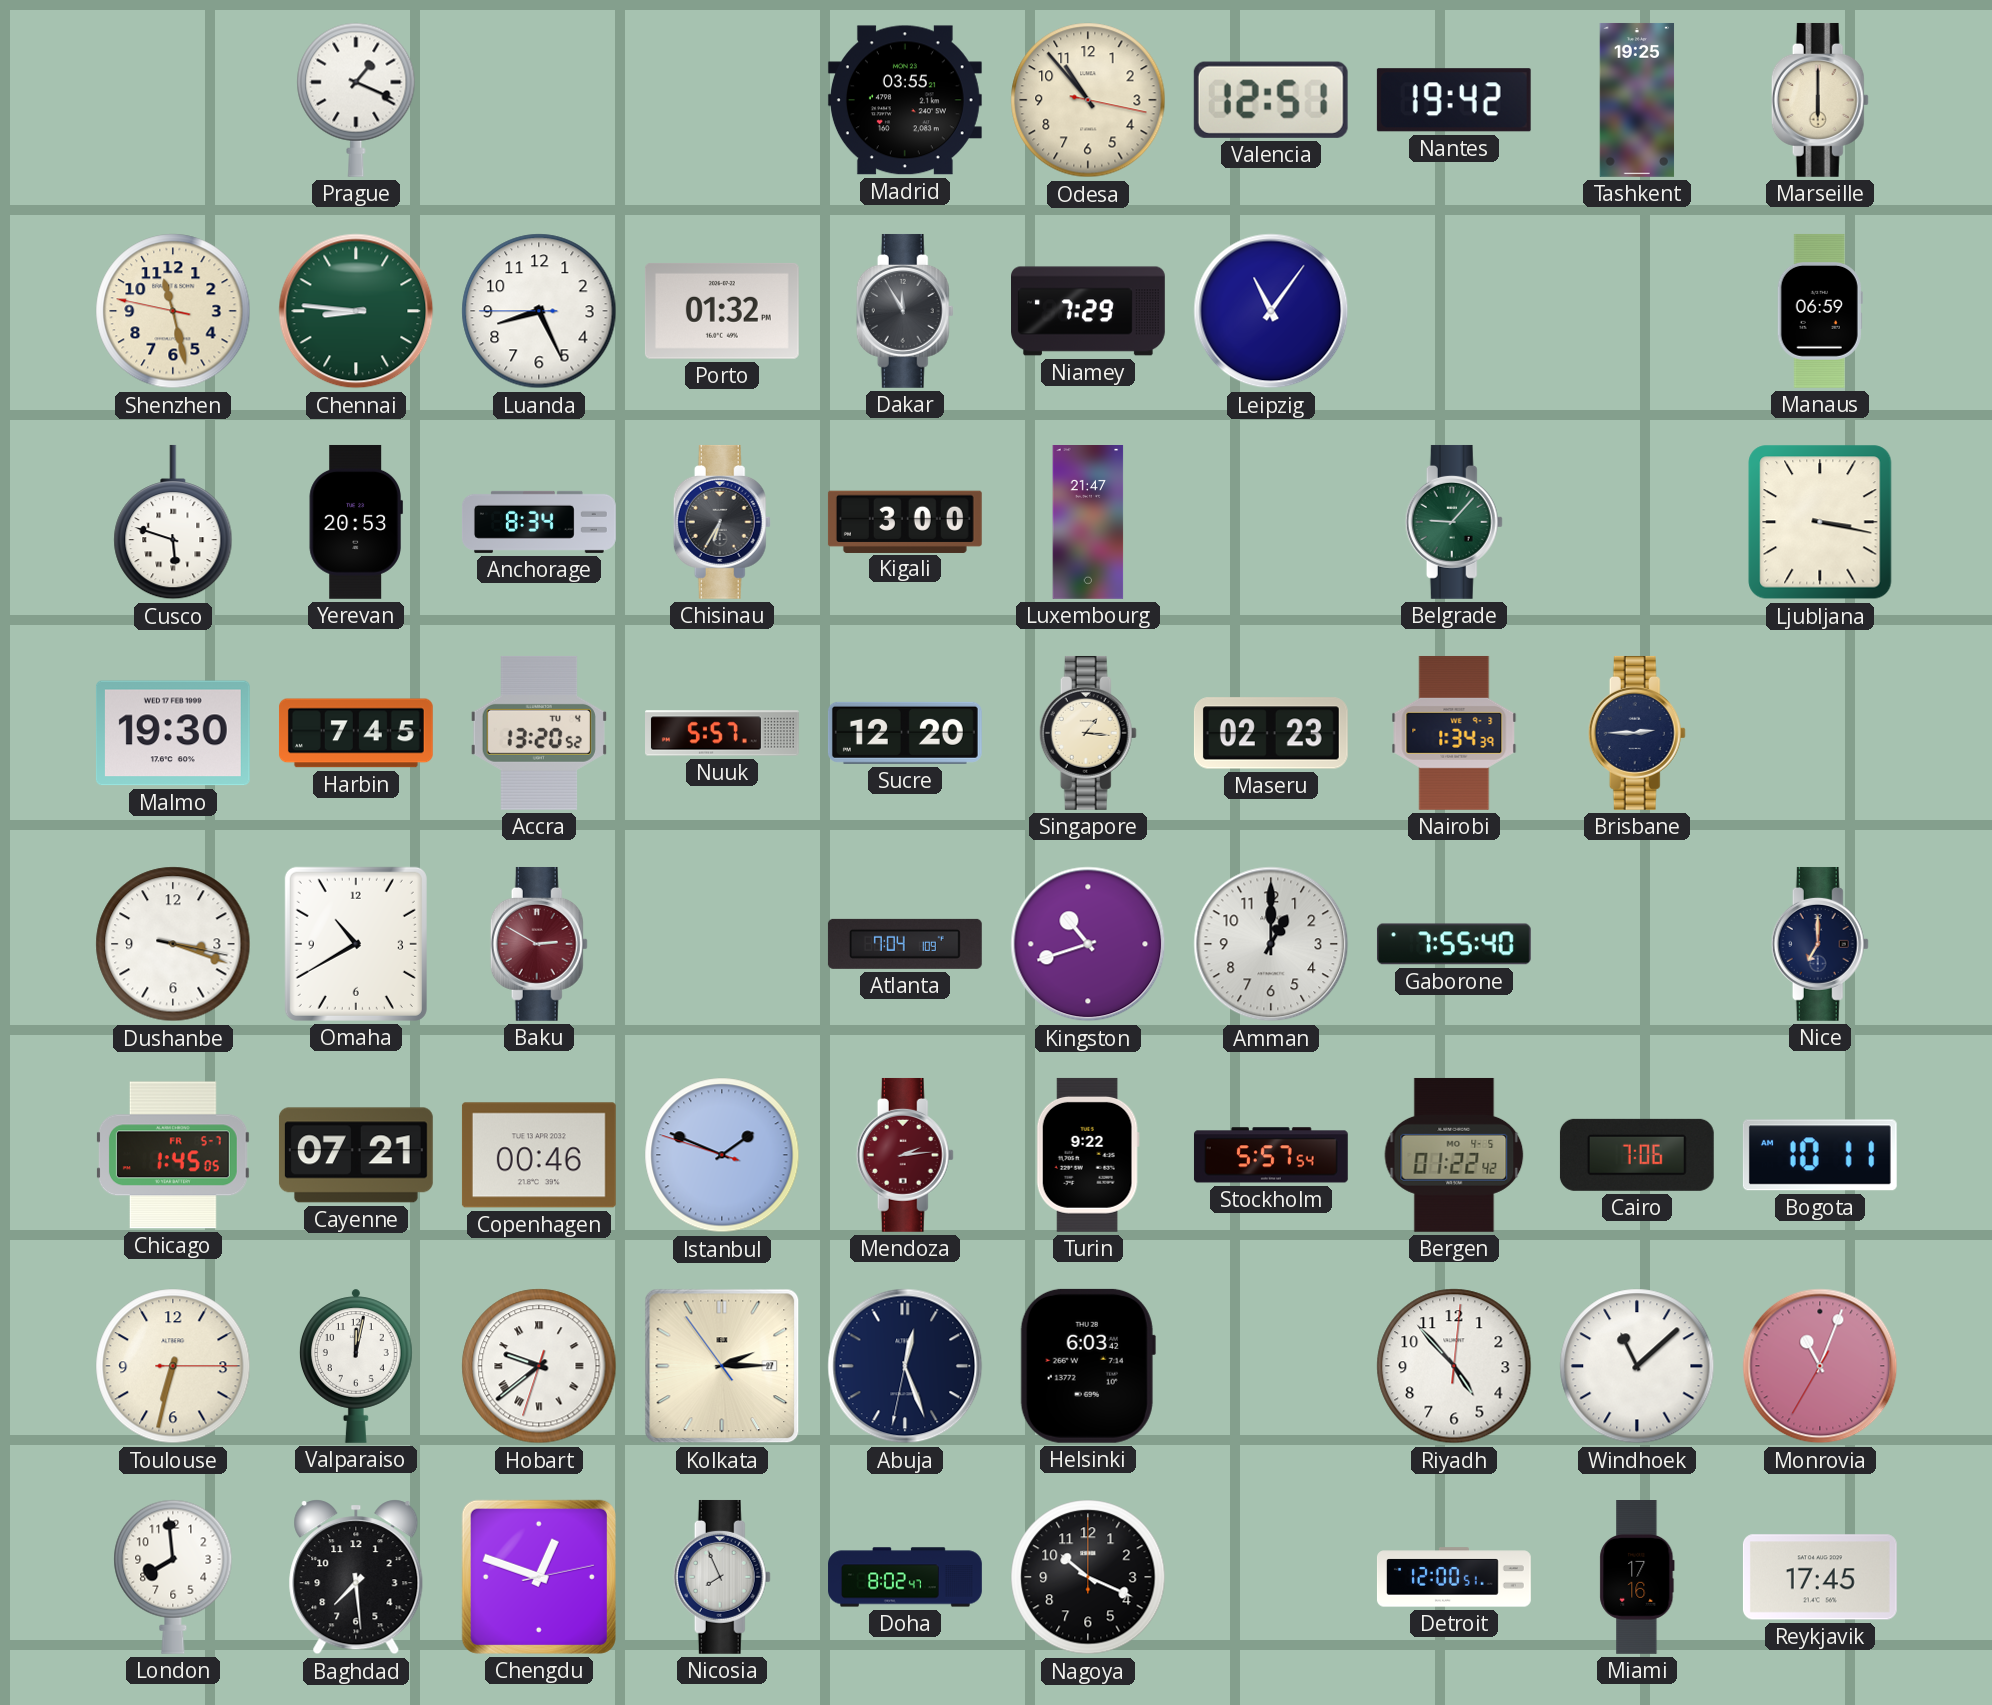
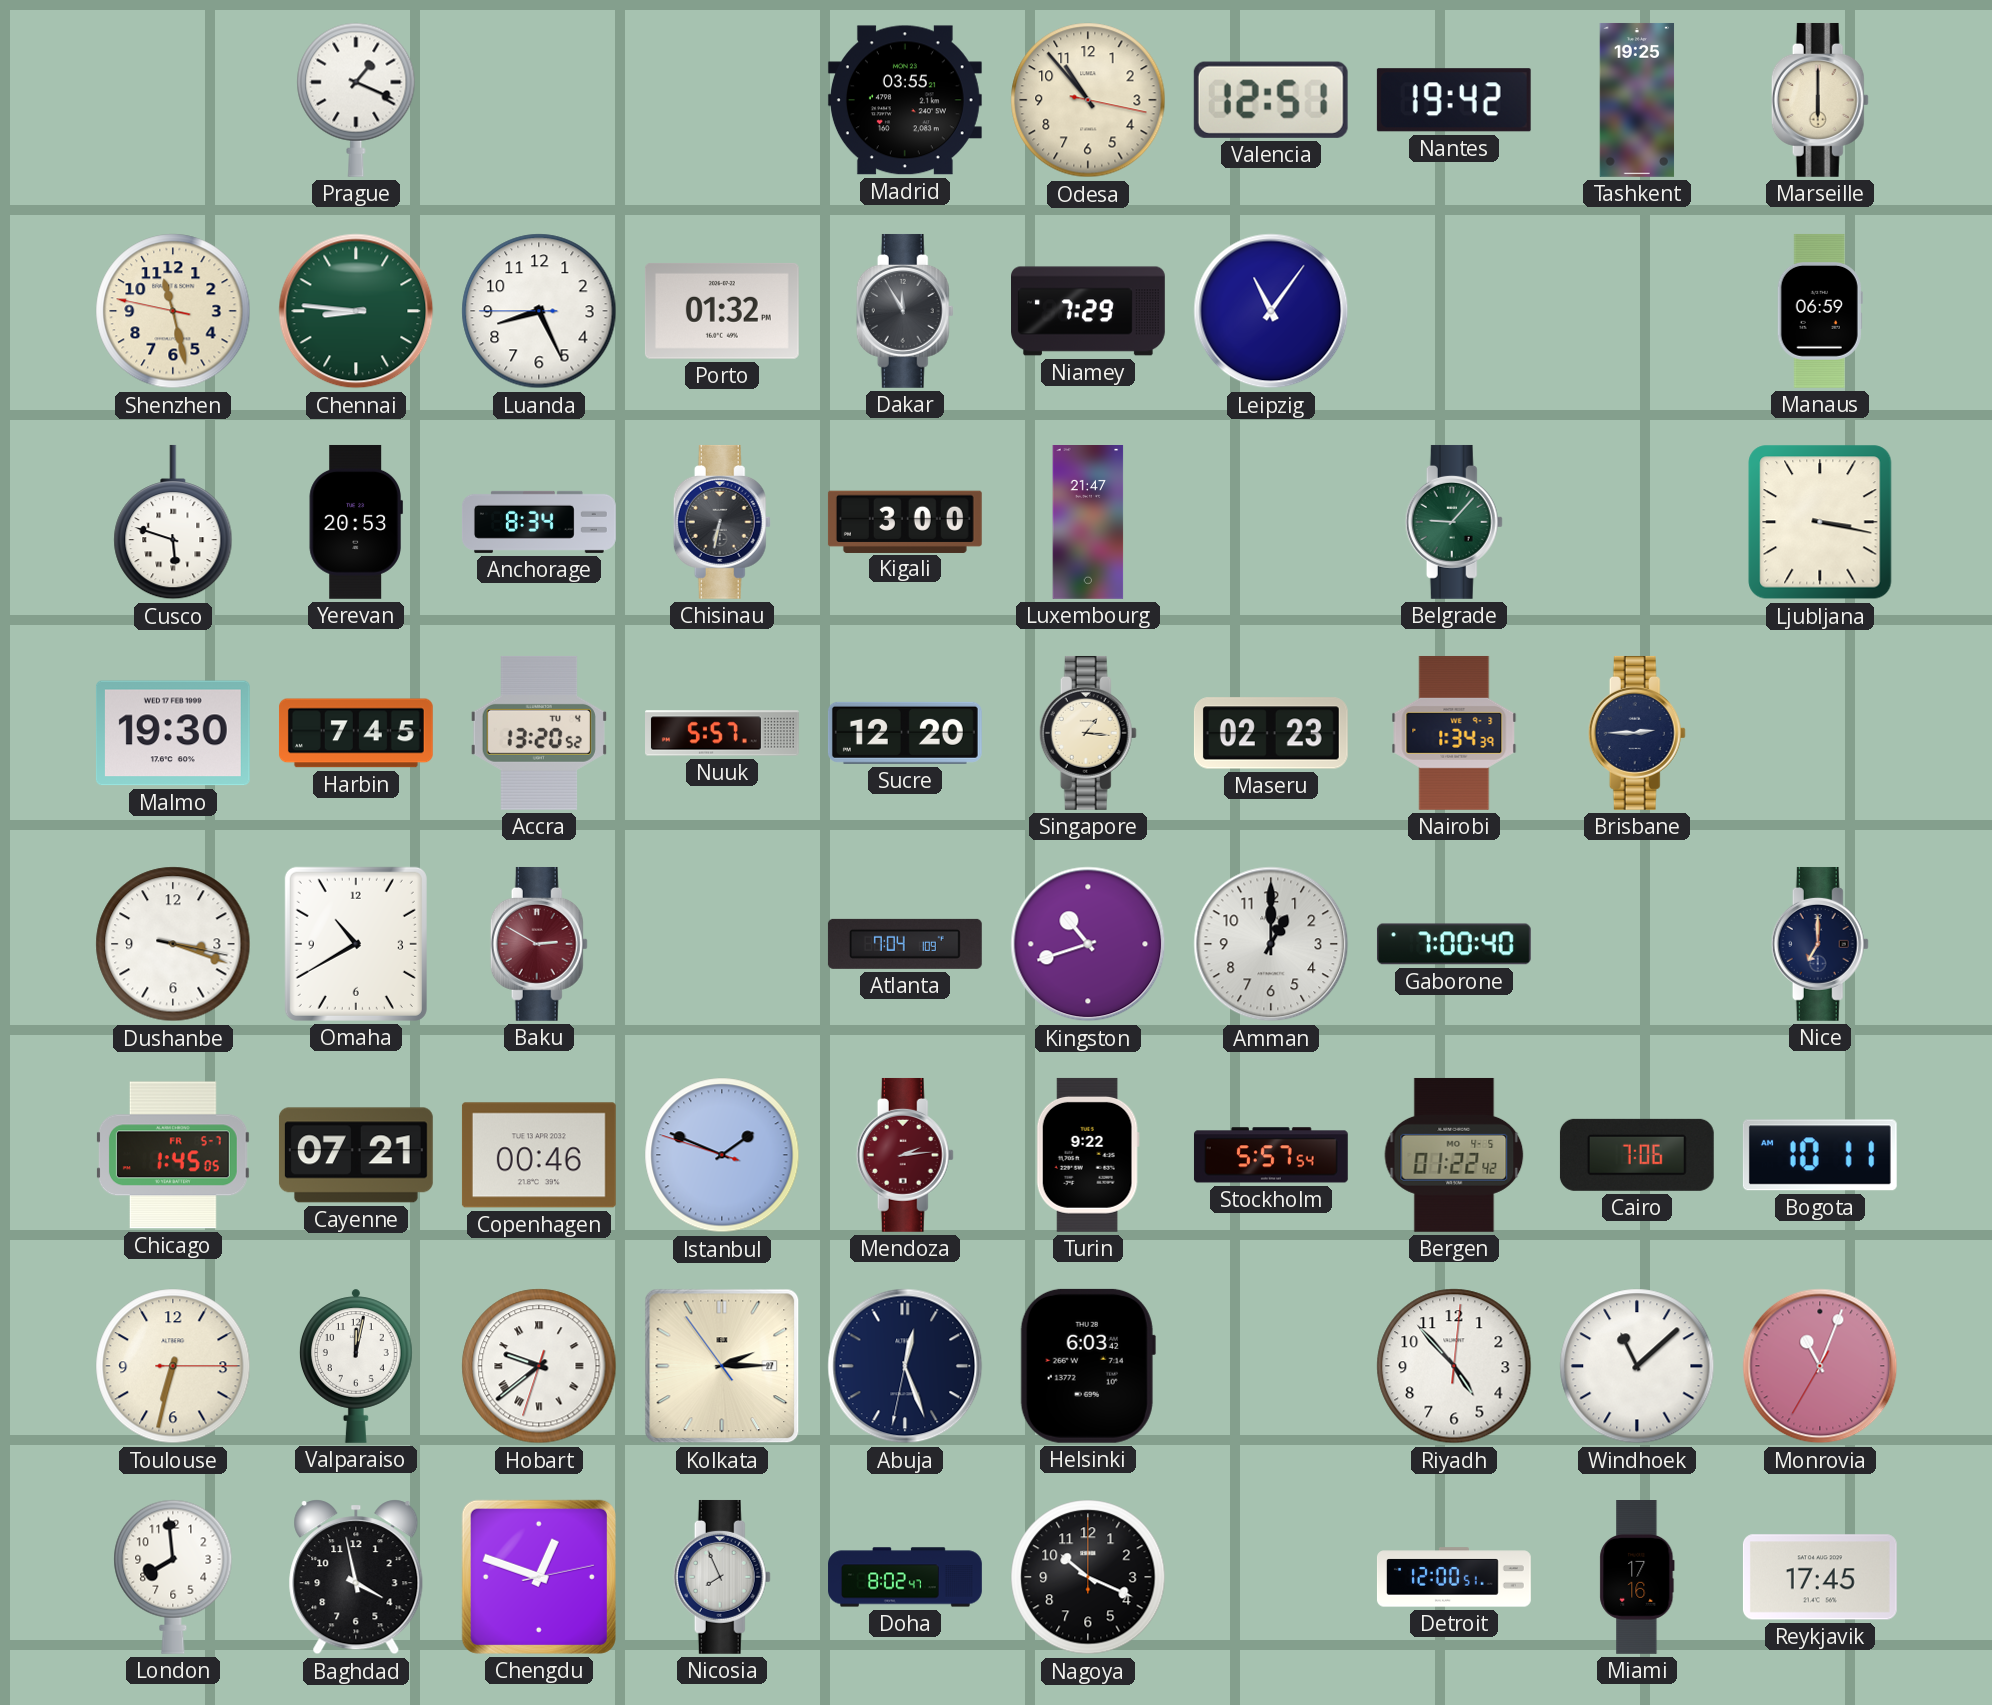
Chisinau: 6:35 -> 6:32
Gaborone: 7:55 -> 7:00
Baghdad: 7:29 -> 3:58
